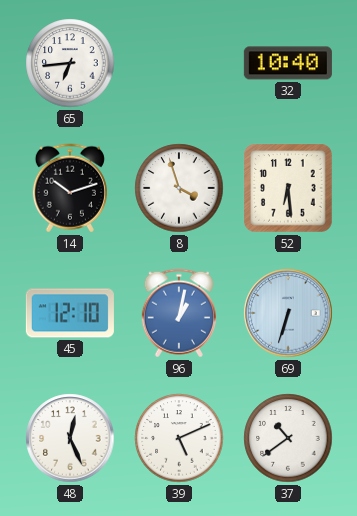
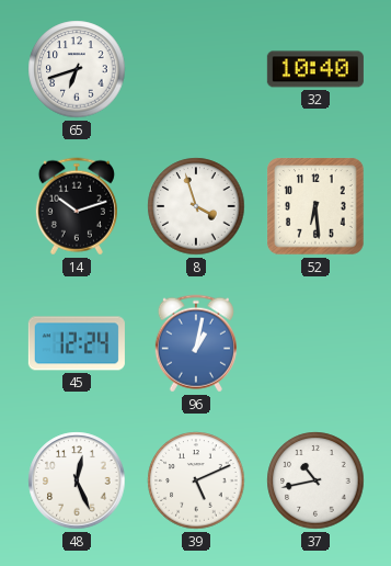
65: 6:44 -> 6:42
45: 12:10 -> 12:24
69: 6:33 -> none
37: 10:39 -> 10:43
